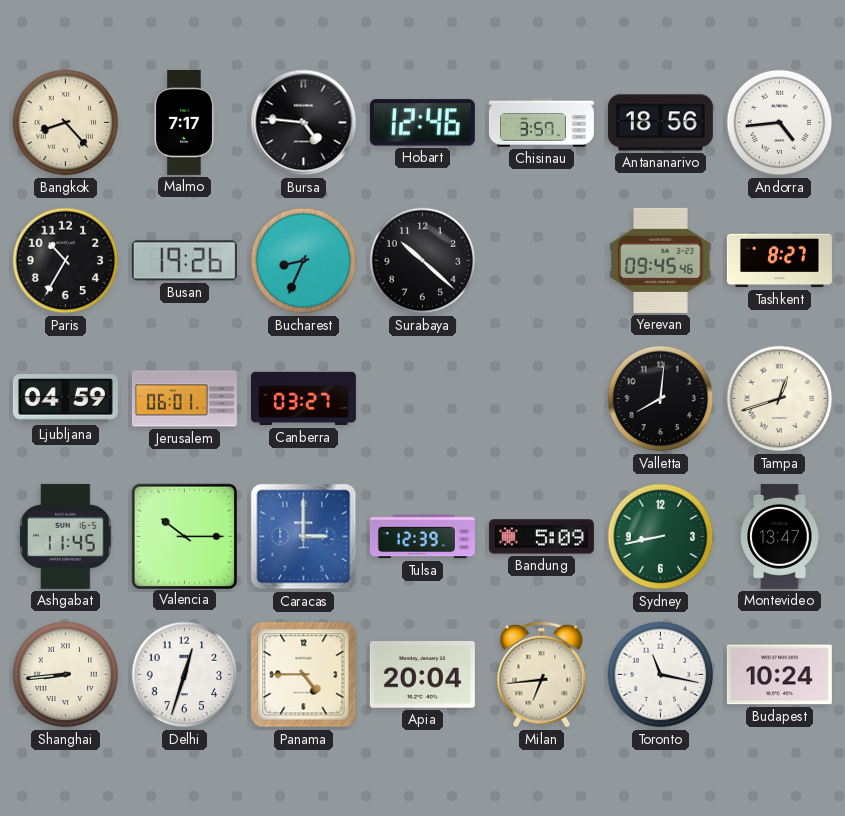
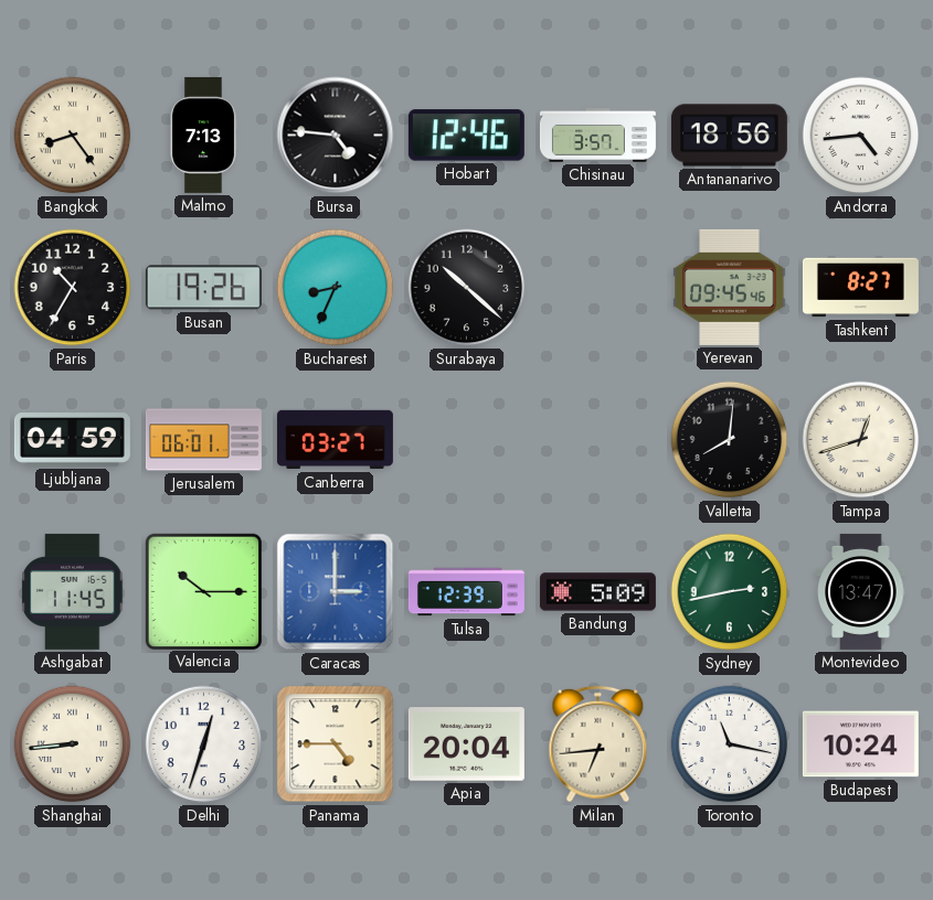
Bangkok: 8:23 -> 8:24
Malmo: 7:17 -> 7:13
Sydney: 8:43 -> 2:43
